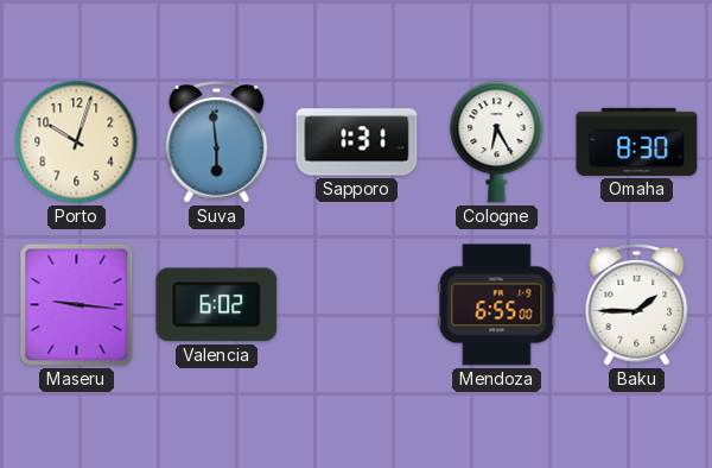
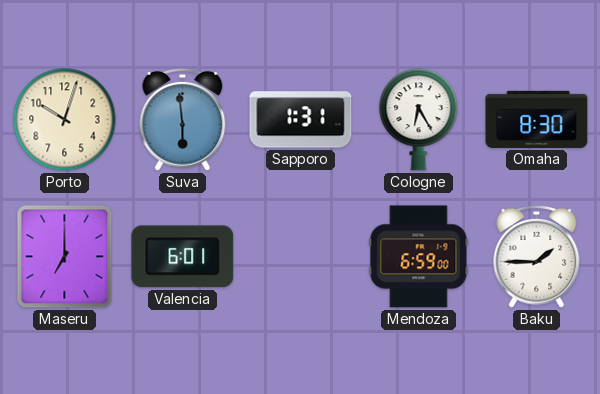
Maseru: 9:16 -> 7:00
Valencia: 6:02 -> 6:01
Mendoza: 6:55 -> 6:59
